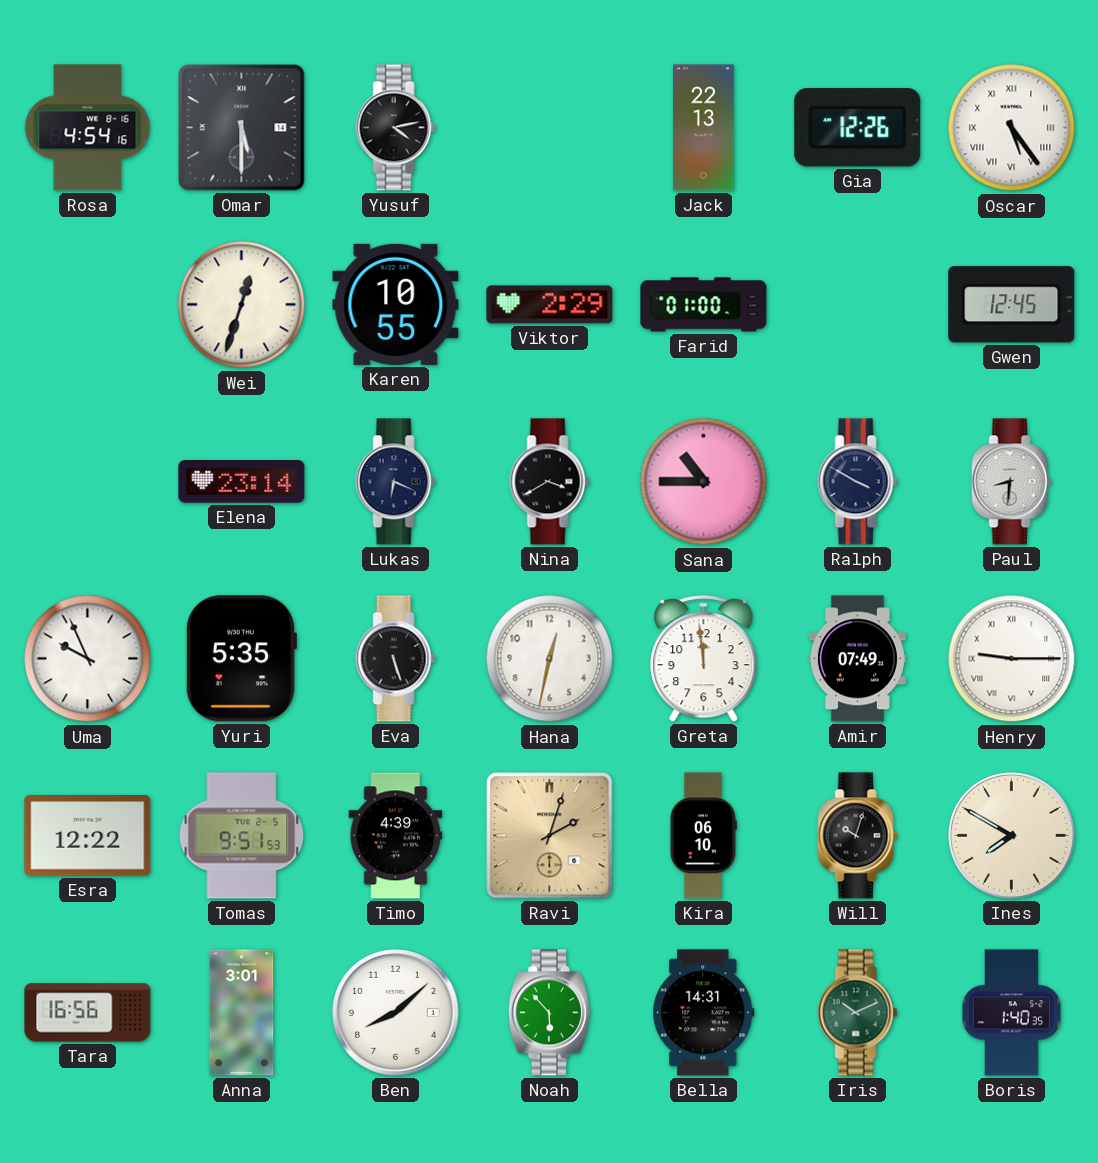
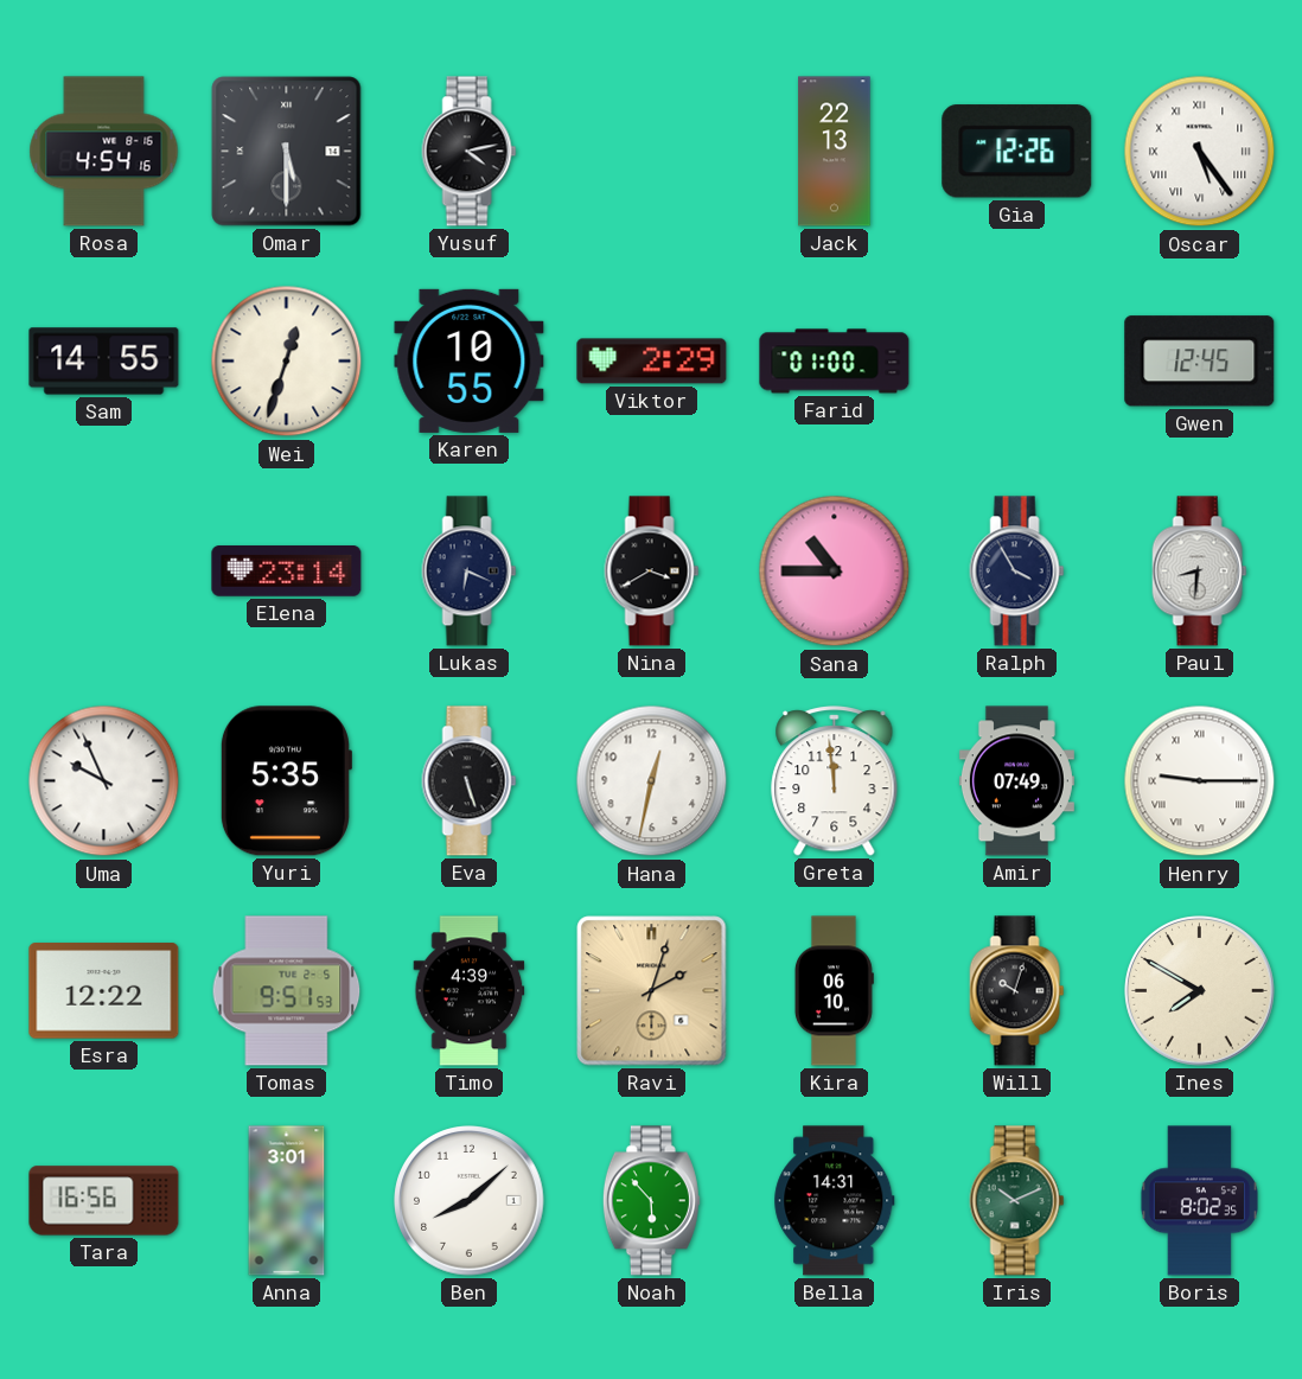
Sam: none -> 14:55
Ralph: 3:50 -> 3:55
Boris: 1:40 -> 8:02
